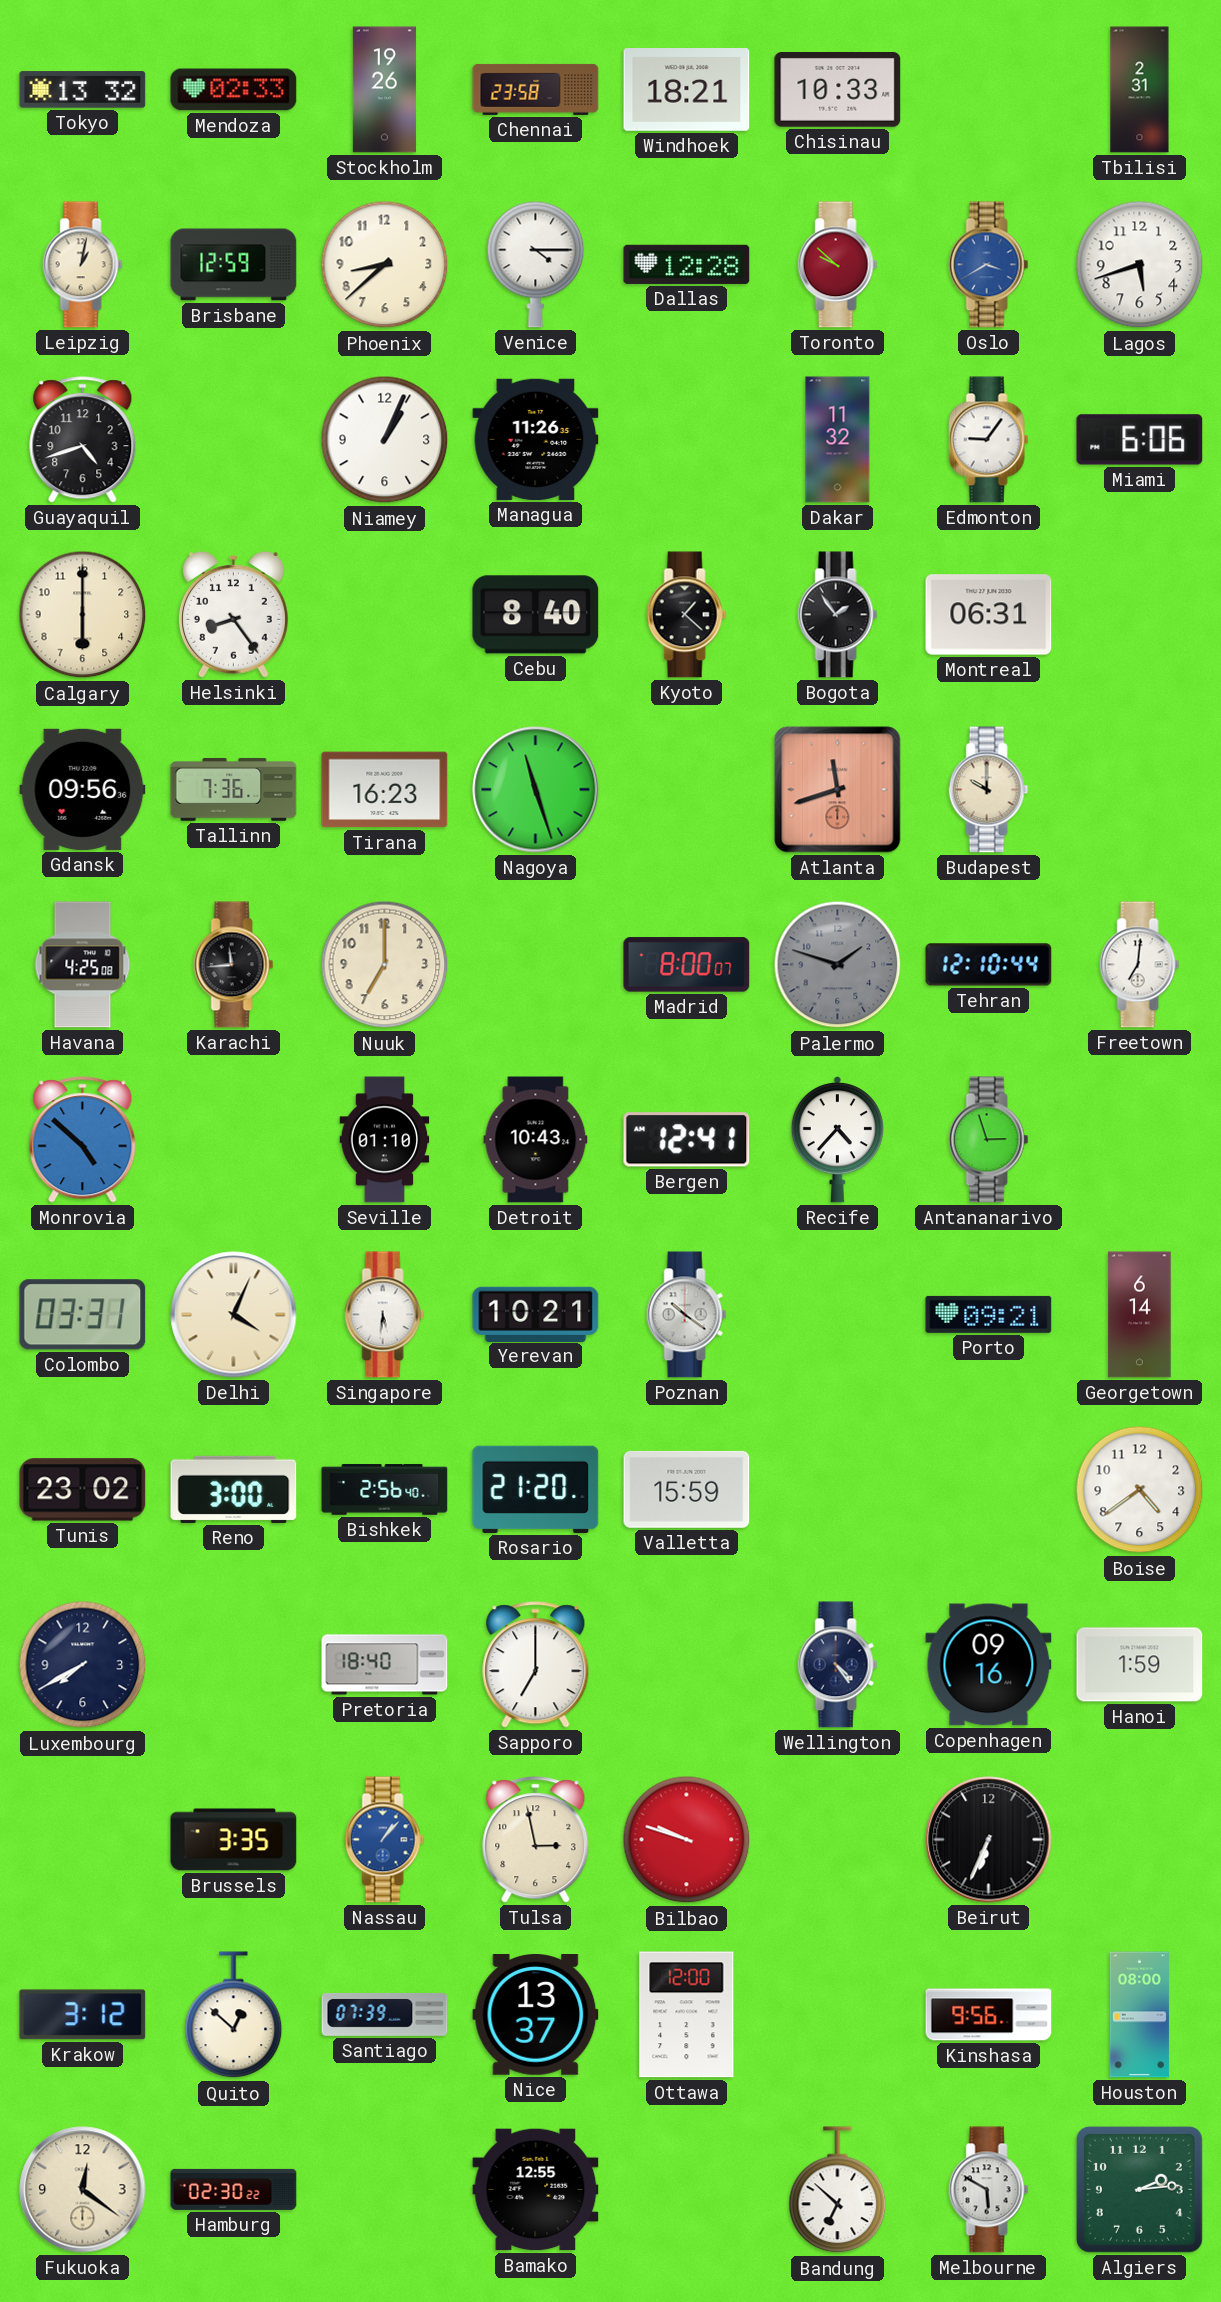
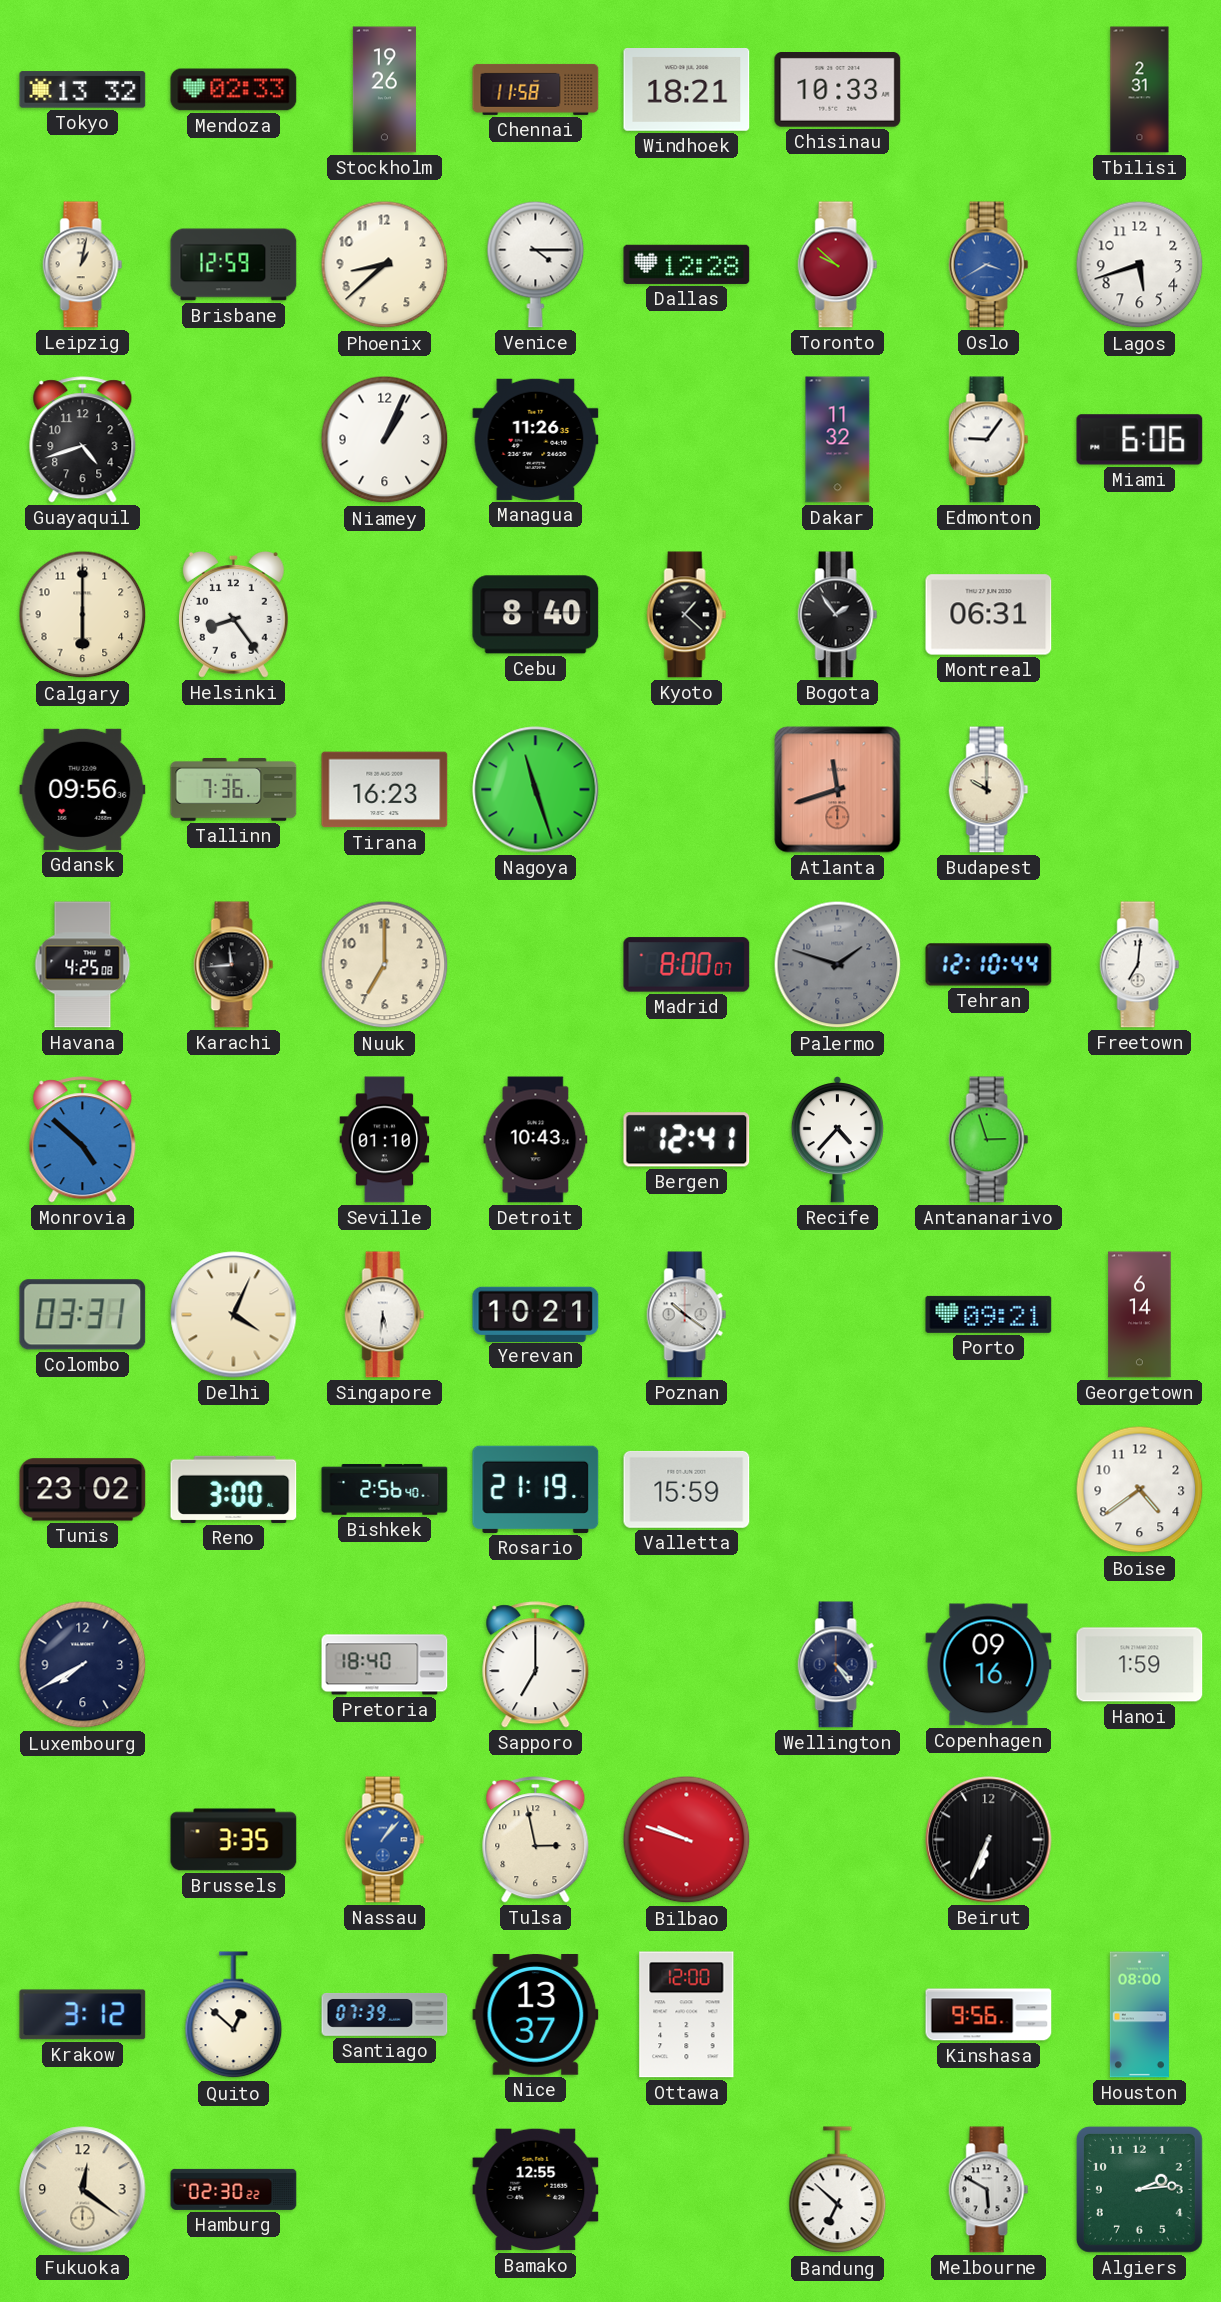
Chennai: 23:58 -> 11:58
Rosario: 21:20 -> 21:19
